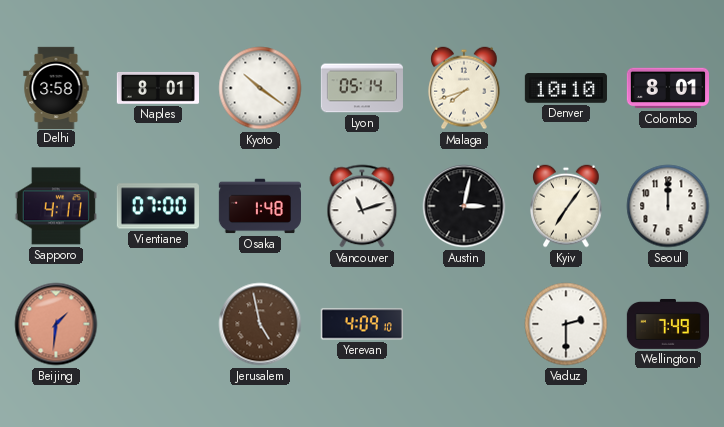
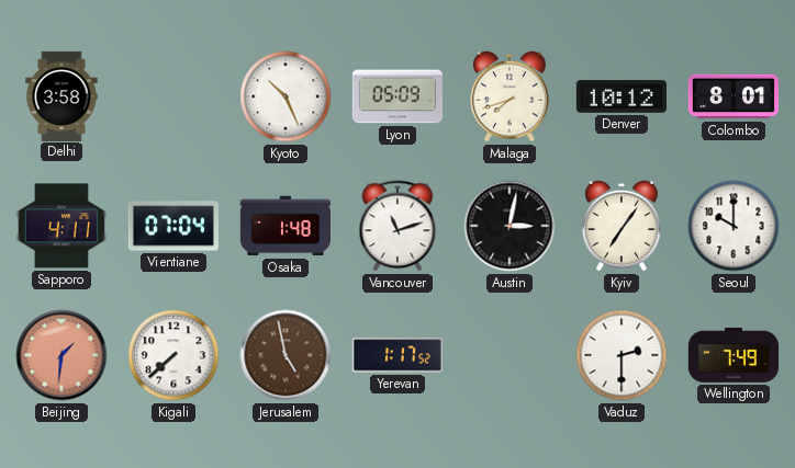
Naples: 8:01 -> none
Kyoto: 10:21 -> 10:26
Lyon: 05:14 -> 05:09
Denver: 10:10 -> 10:12
Vientiane: 07:00 -> 07:04
Seoul: 12:00 -> 10:00
Kigali: none -> 7:38
Yerevan: 4:09 -> 1:17
